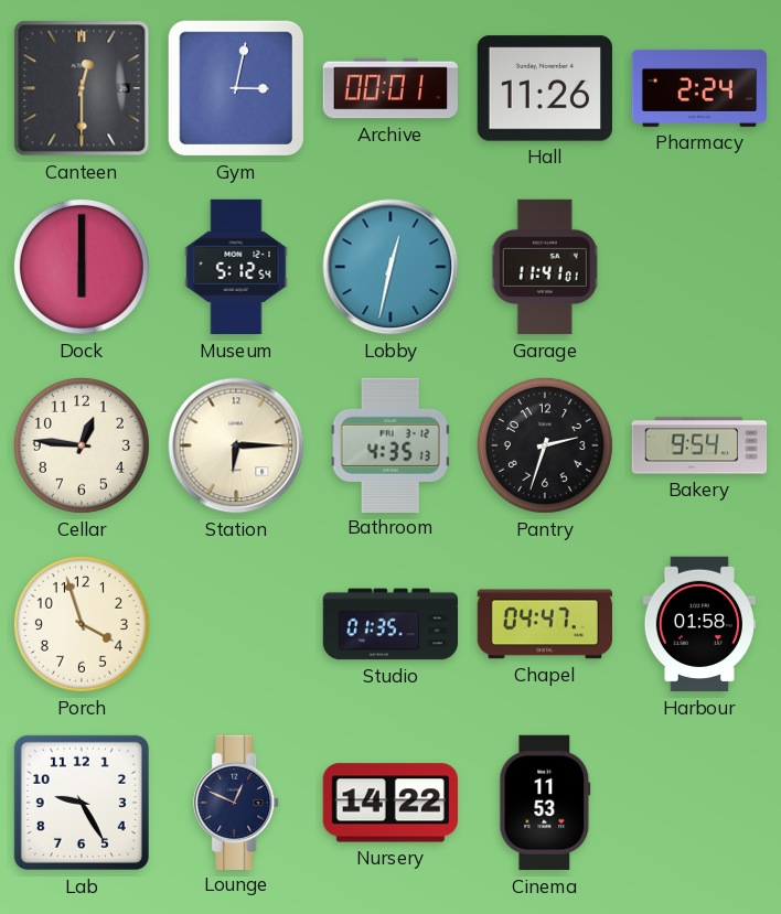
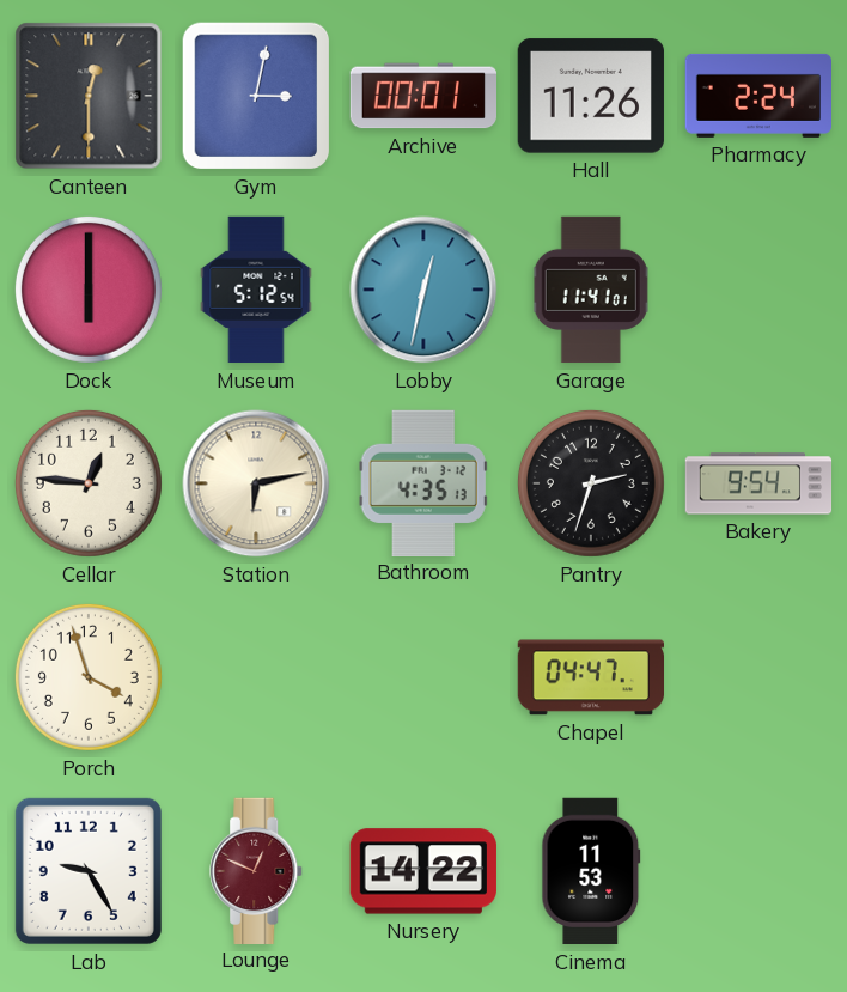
Station: 6:15 -> 6:13
Studio: 01:35 -> none
Harbour: 01:58 -> none
Lounge dial: navy -> burgundy
